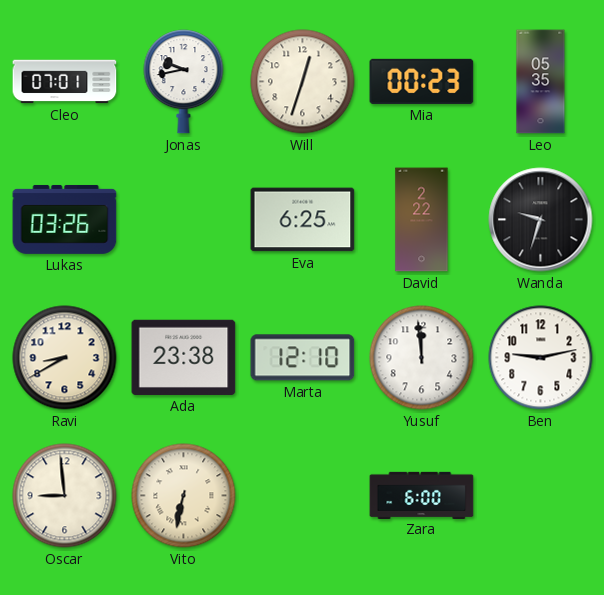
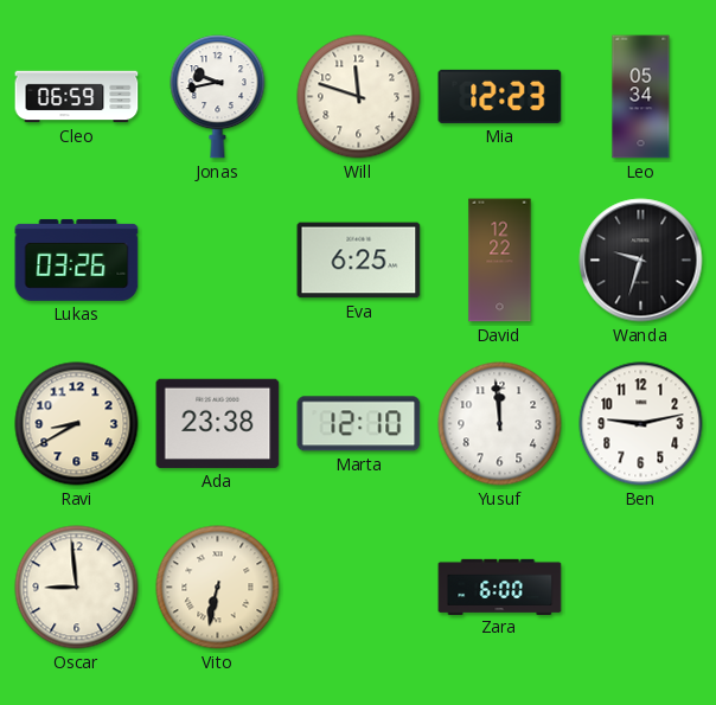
Cleo: 07:01 -> 06:59
Will: 12:33 -> 11:48
Mia: 00:23 -> 12:23
Leo: 05:35 -> 05:34
David: 2:22 -> 12:22
